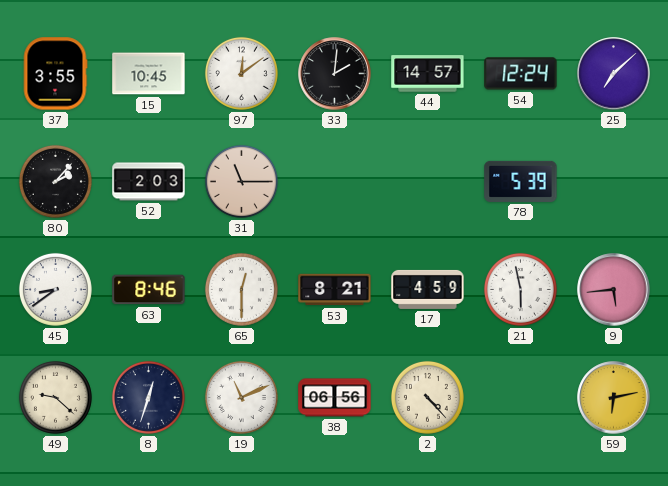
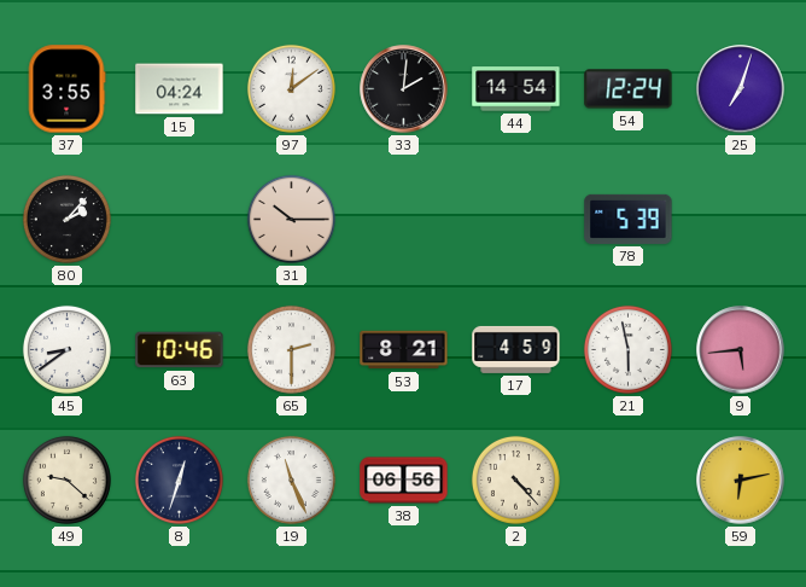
15: 10:45 -> 04:24
44: 14:57 -> 14:54
25: 7:08 -> 7:03
52: 2:03 -> none
31: 11:15 -> 10:15
63: 8:46 -> 10:46
65: 12:30 -> 2:30
19: 11:11 -> 11:26
